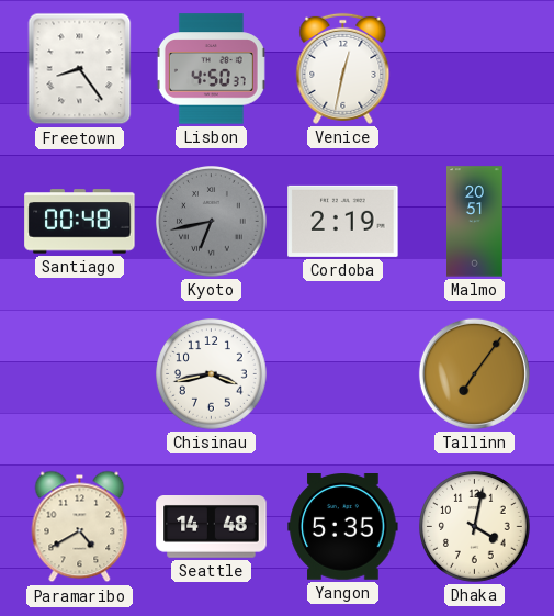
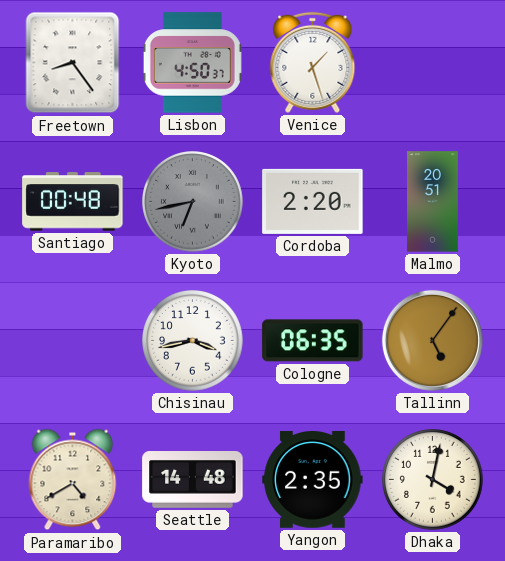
Venice: 12:32 -> 1:27
Cordoba: 2:19 -> 2:20
Cologne: none -> 06:35
Tallinn: 7:06 -> 5:06
Yangon: 5:35 -> 2:35
